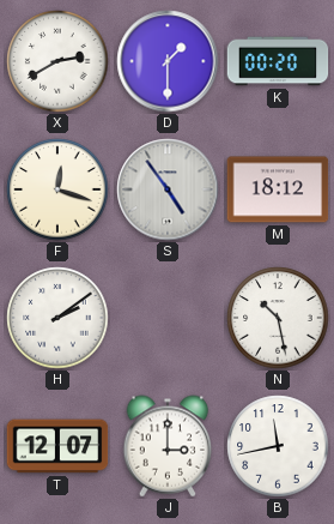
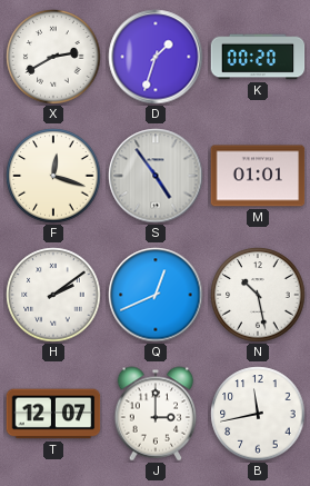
D: 1:30 -> 1:33
M: 18:12 -> 01:01
Q: none -> 12:41
